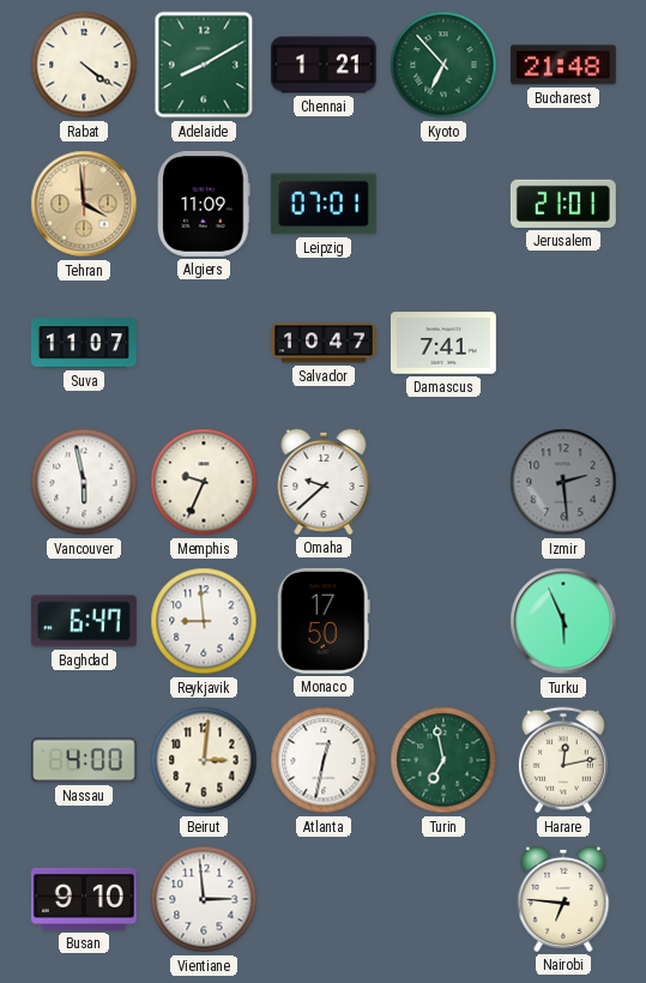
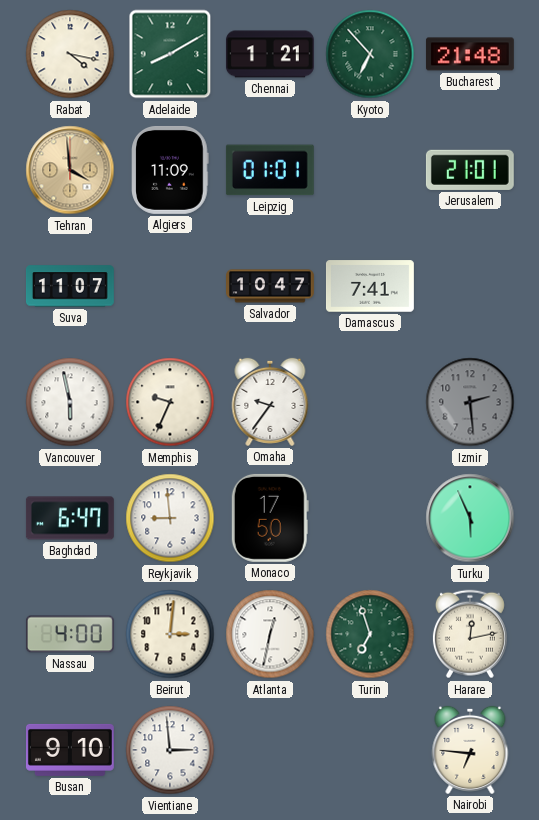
Rabat: 4:21 -> 4:17
Leipzig: 07:01 -> 01:01
Omaha: 9:38 -> 9:36
Turin: 6:58 -> 6:57
